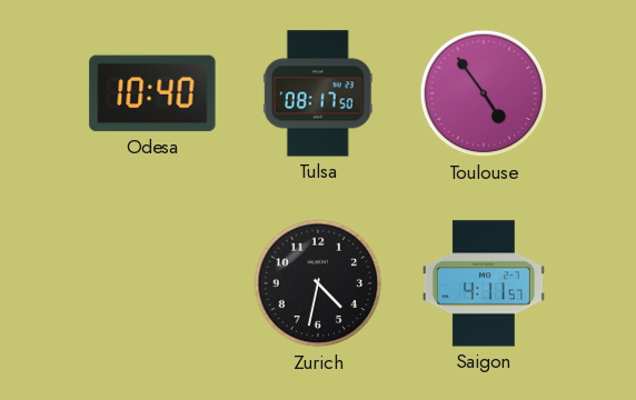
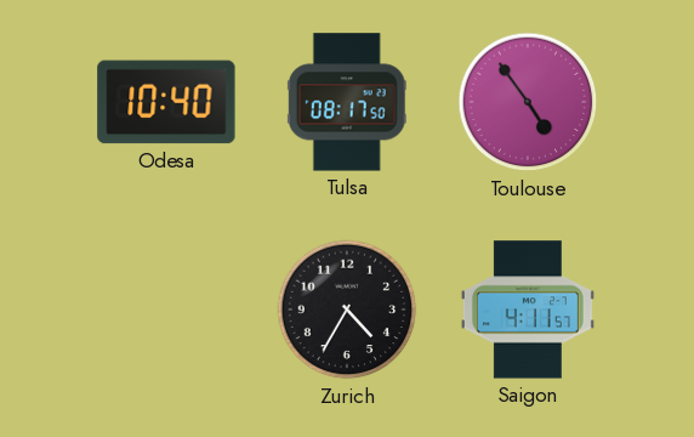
Zurich: 4:32 -> 4:35
